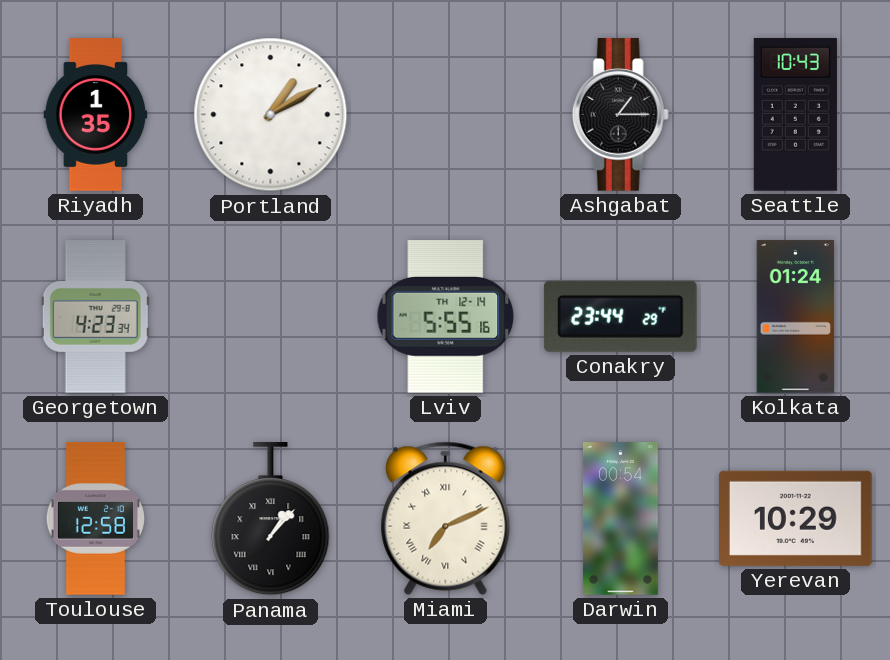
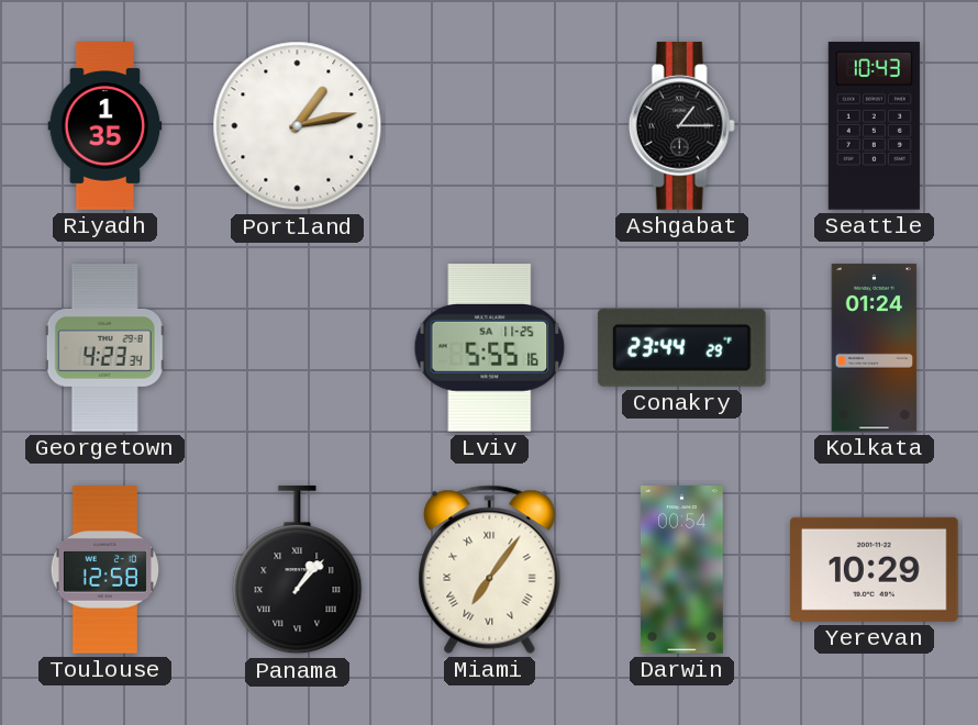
Portland: 1:10 -> 1:13
Lviv date: TH 12-14 -> SA 11-25
Miami: 7:11 -> 7:06
